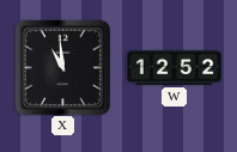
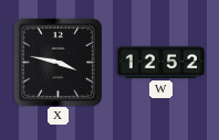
X: 10:59 -> 3:47
